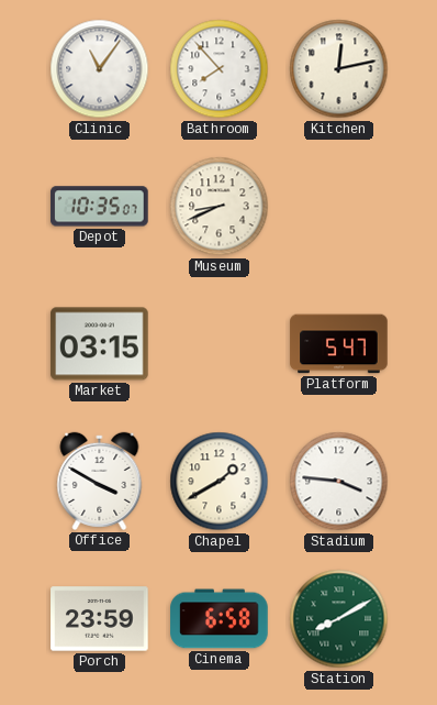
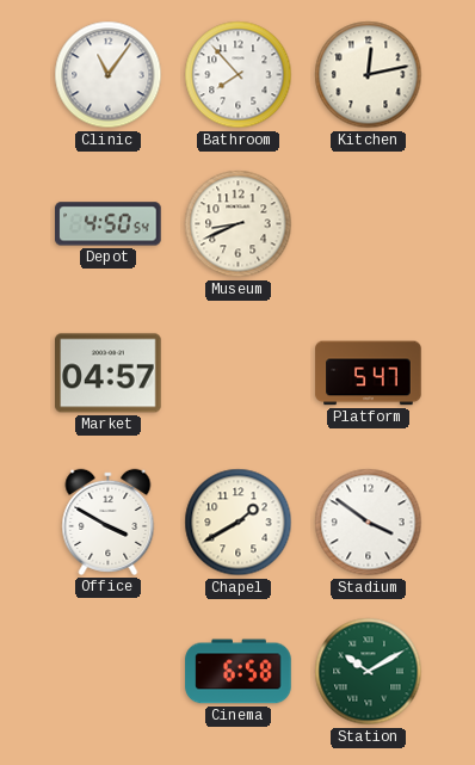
Depot: 10:35 -> 4:50
Market: 03:15 -> 04:57
Stadium: 3:46 -> 3:51
Porch: 23:59 -> none
Station: 8:10 -> 10:10
